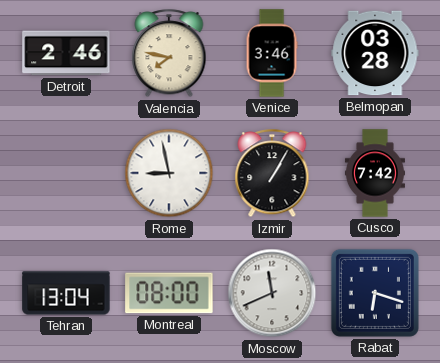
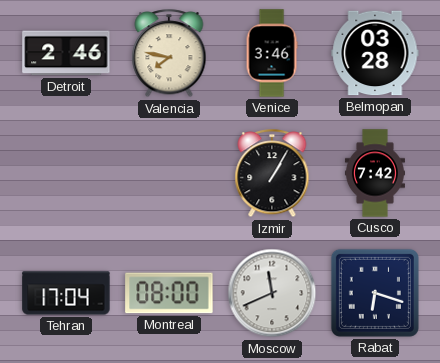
Rome: 8:58 -> none
Tehran: 13:04 -> 17:04
